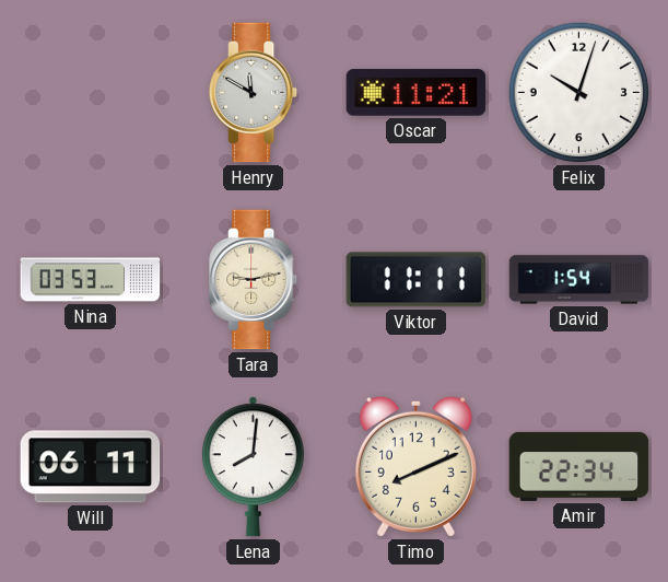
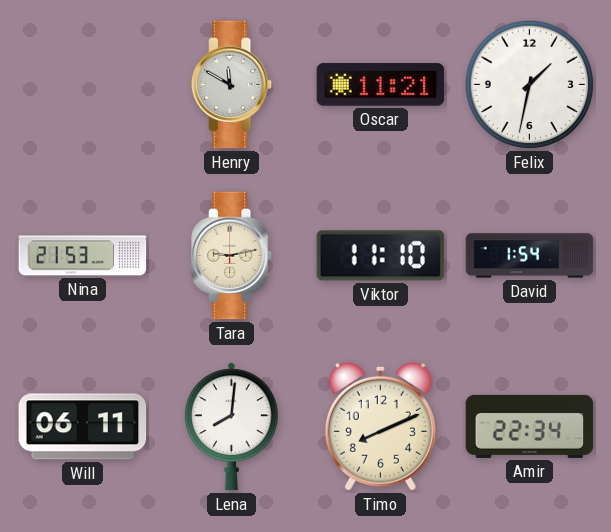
Felix: 10:03 -> 1:32
Nina: 03:53 -> 21:53
Viktor: 11:11 -> 11:10
